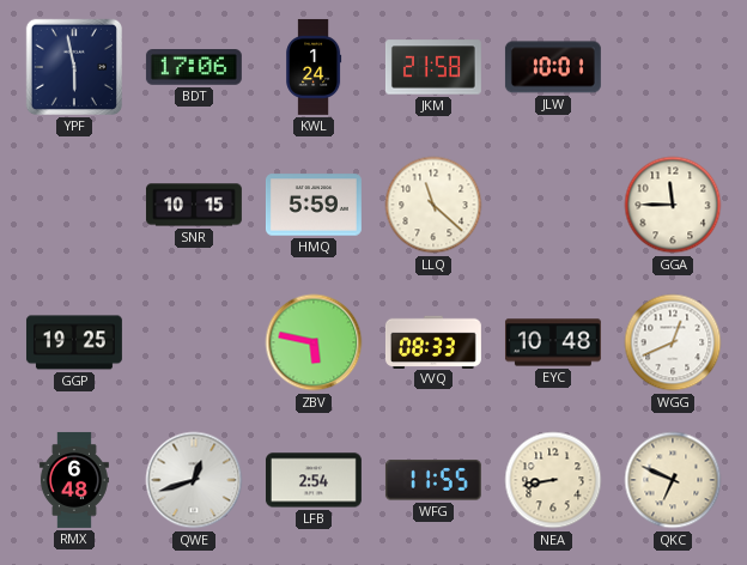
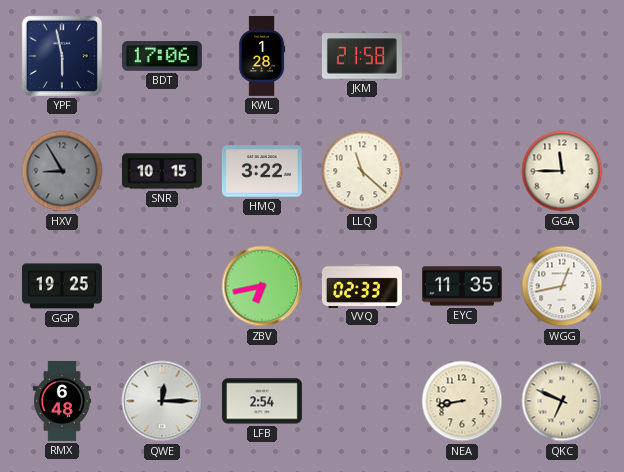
KWL: 1:24 -> 1:28
JLW: 10:01 -> none
HXV: none -> 8:55
HMQ: 5:59 -> 3:22
ZBV: 5:47 -> 6:43
VVQ: 08:33 -> 02:33
EYC: 10:48 -> 11:35
WGG: 12:41 -> 12:43
QWE: 12:42 -> 12:15
WFG: 11:55 -> none
